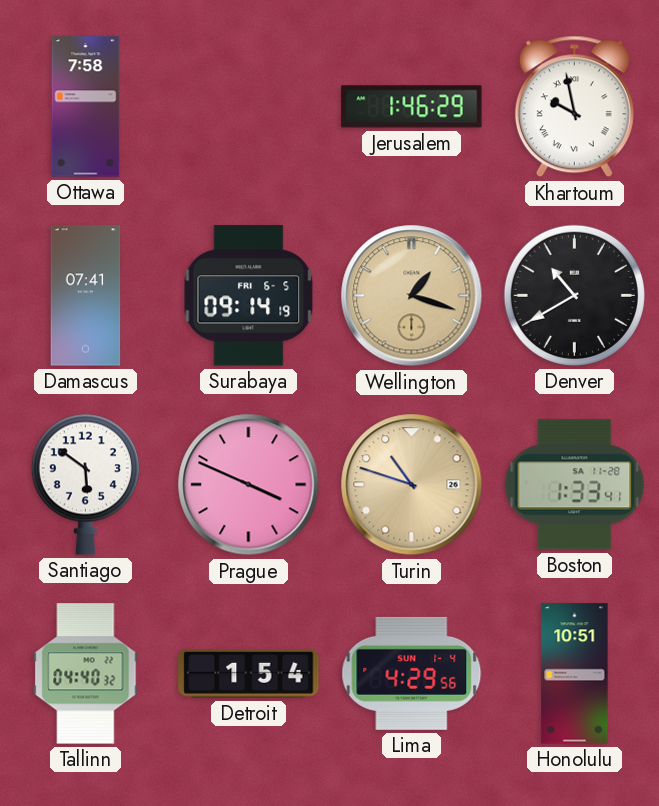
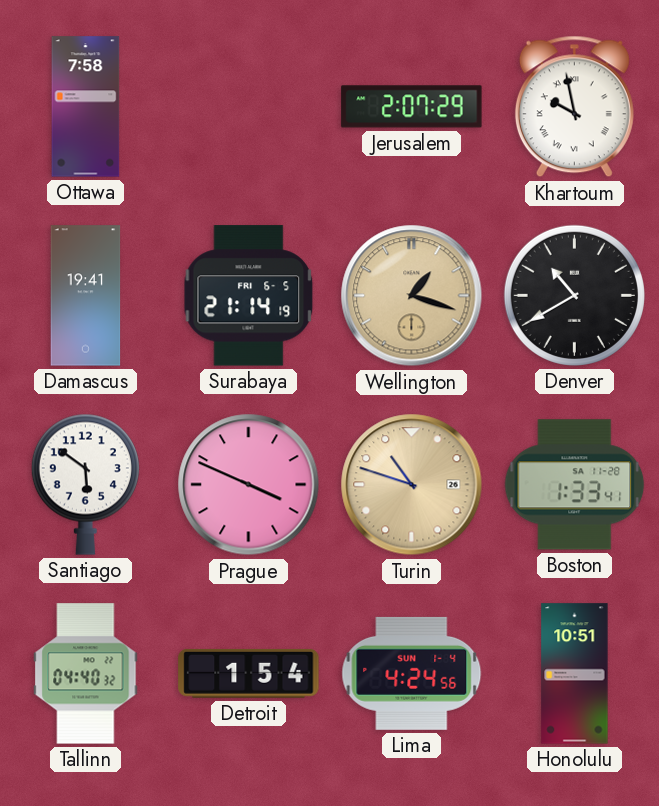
Jerusalem: 1:46 -> 2:07
Damascus: 07:41 -> 19:41
Surabaya: 09:14 -> 21:14
Lima: 4:29 -> 4:24
